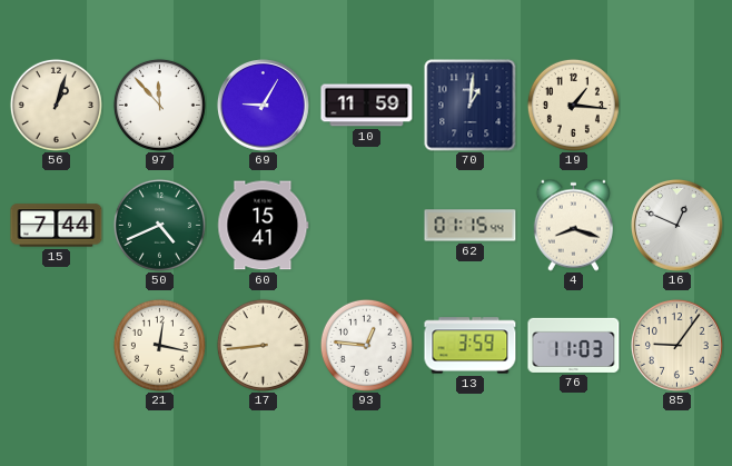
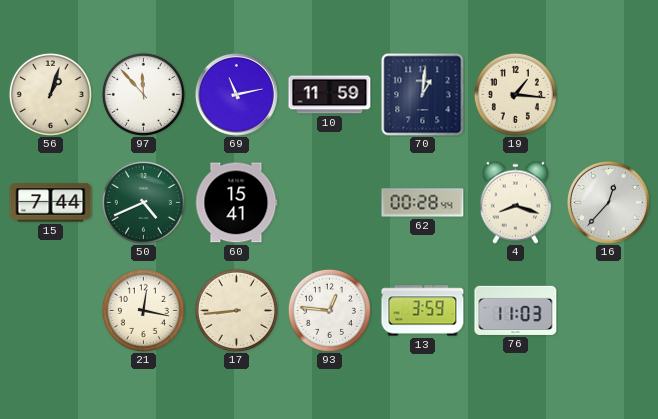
69: 9:05 -> 11:13
62: 01:15 -> 00:28
16: 12:49 -> 12:37
85: 9:06 -> none
